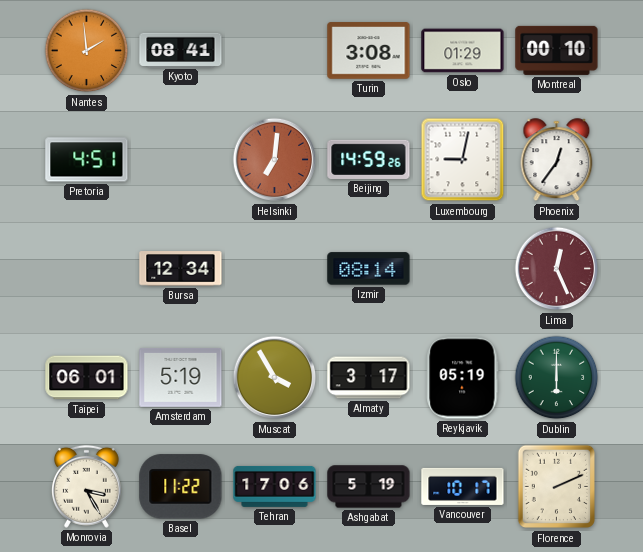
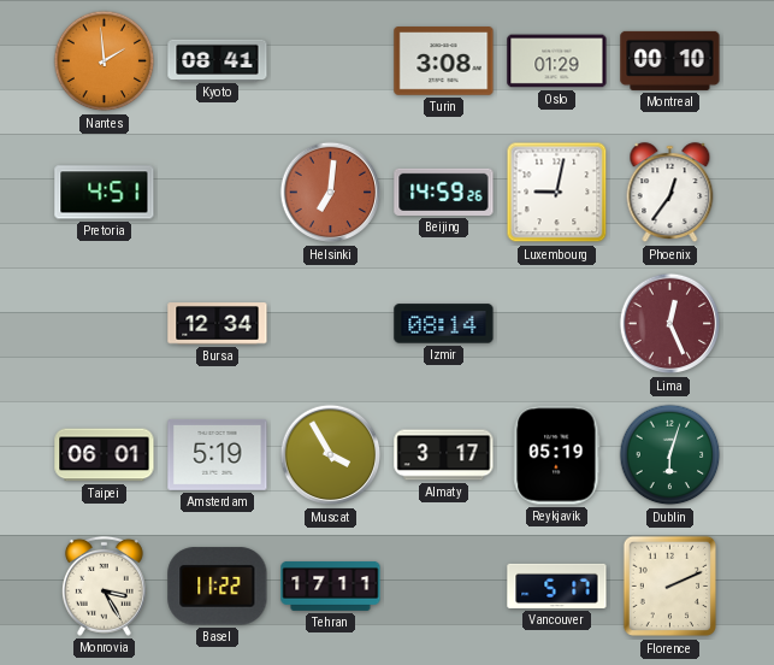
Dublin: 6:00 -> 6:03
Tehran: 17:06 -> 17:11
Ashgabat: 5:19 -> none
Vancouver: 10:17 -> 5:17
